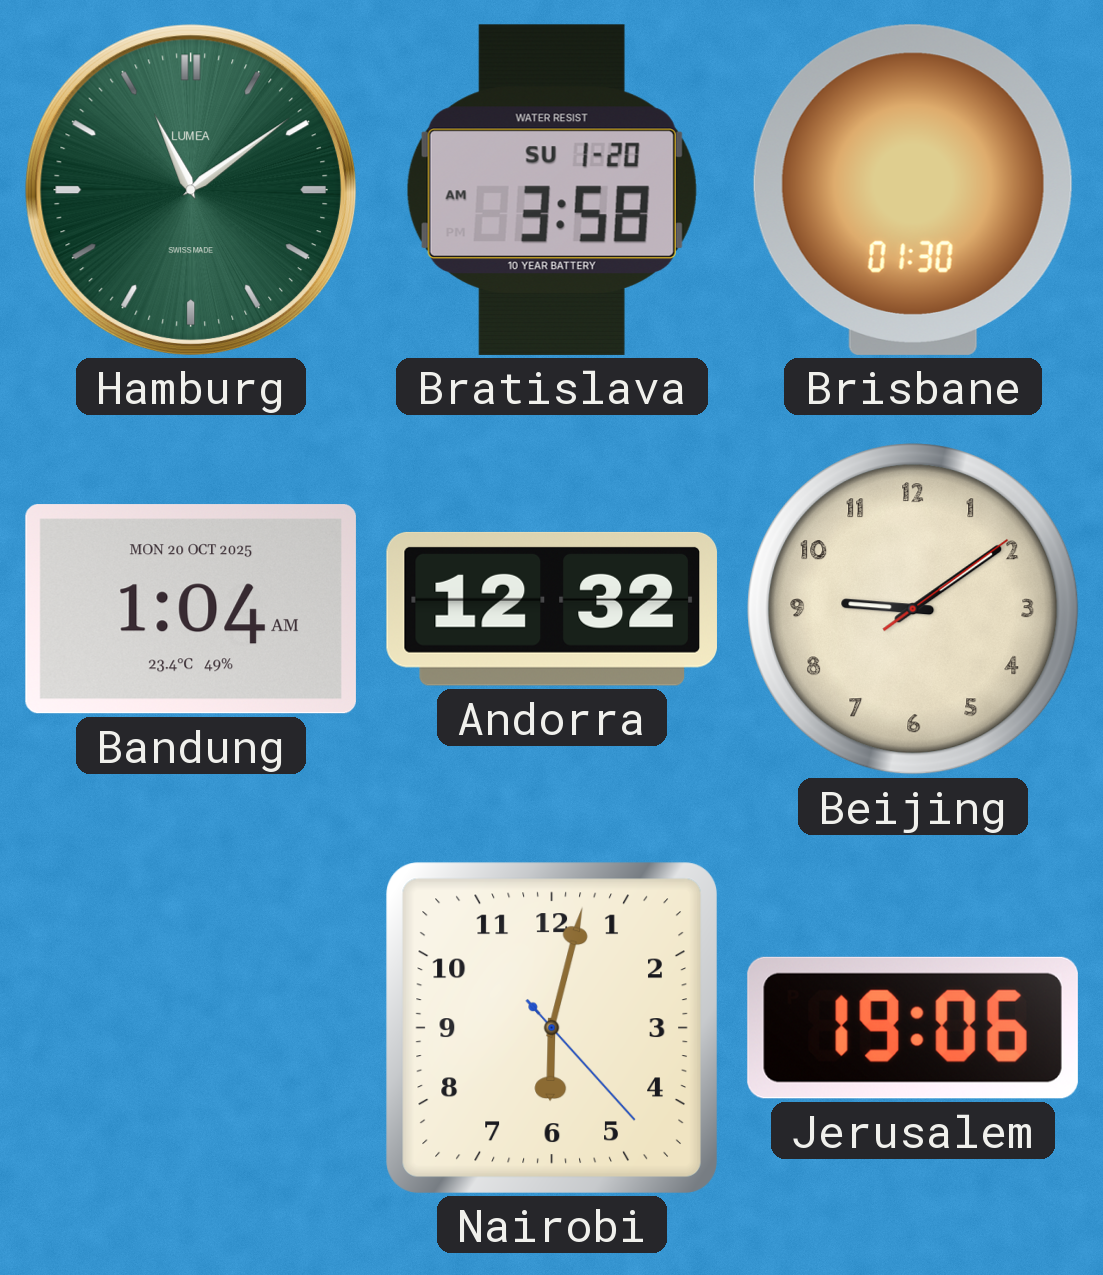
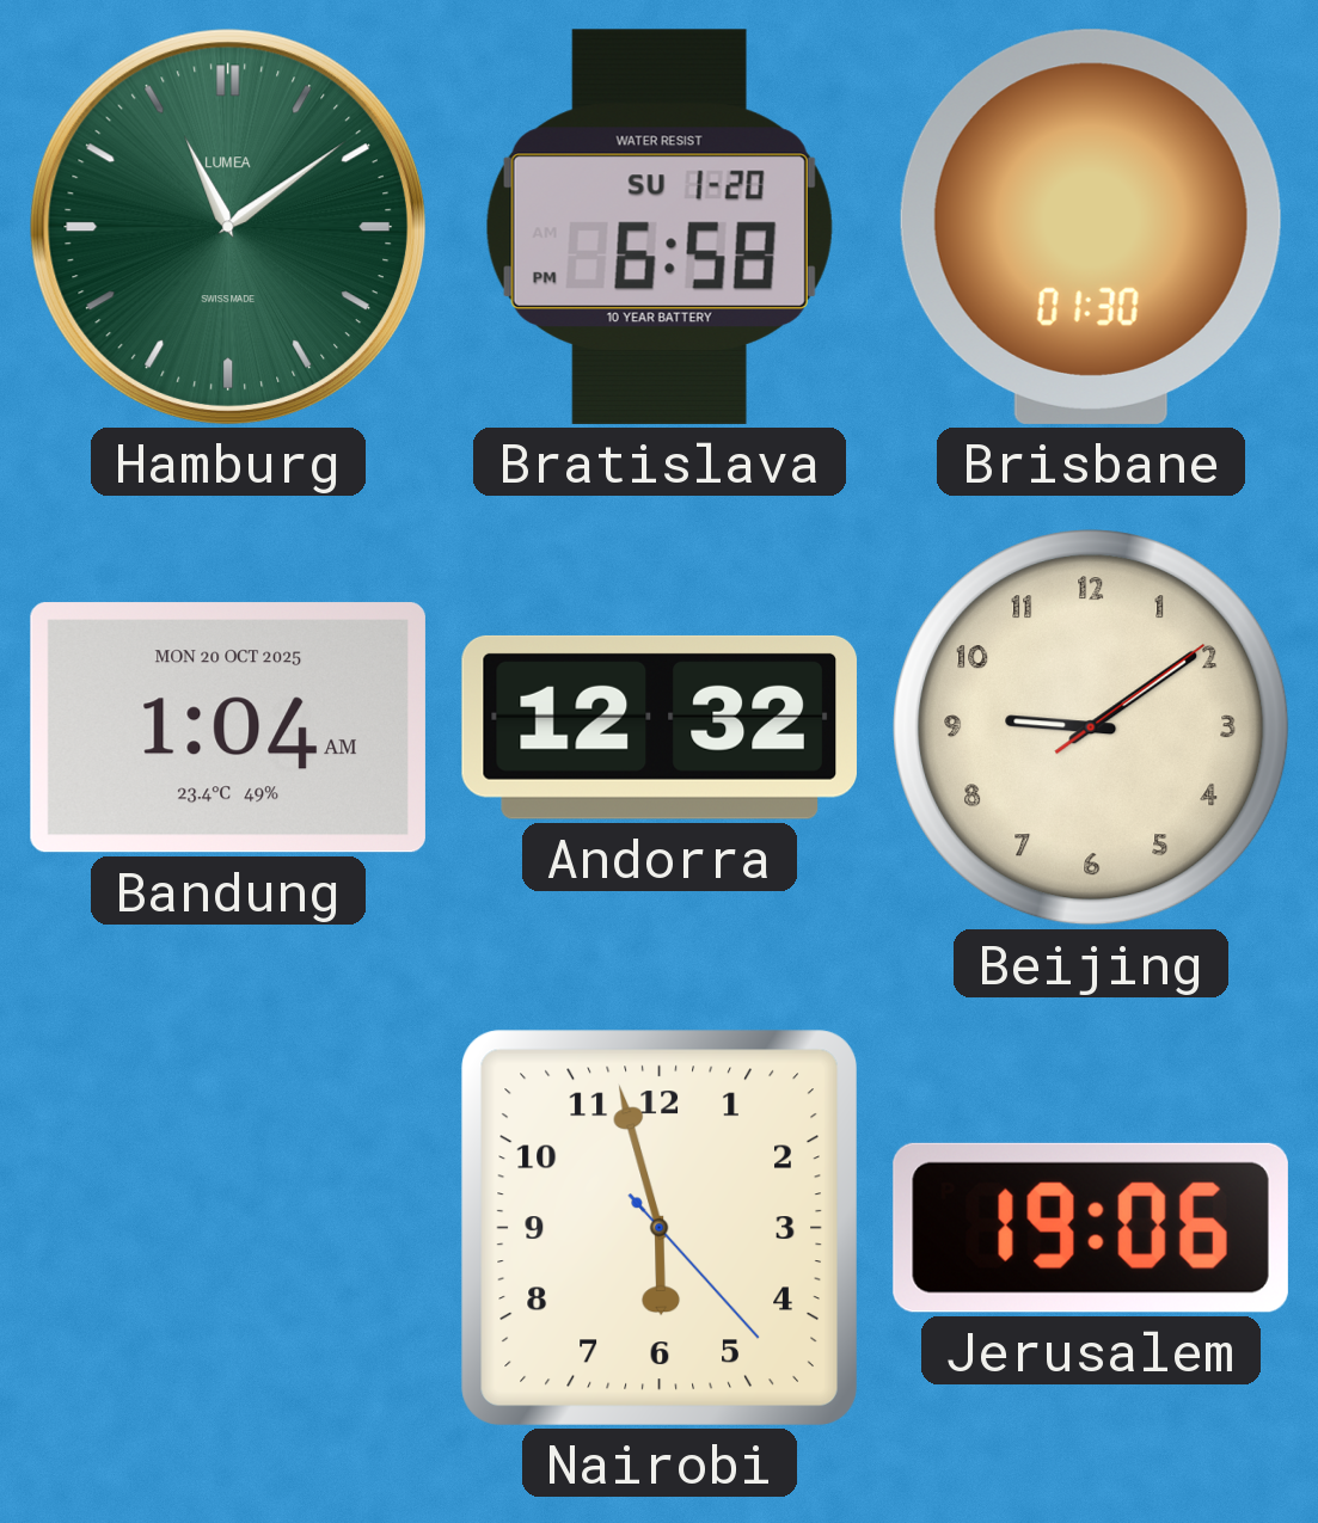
Bratislava: 3:58 -> 6:58
Nairobi: 6:02 -> 5:57
